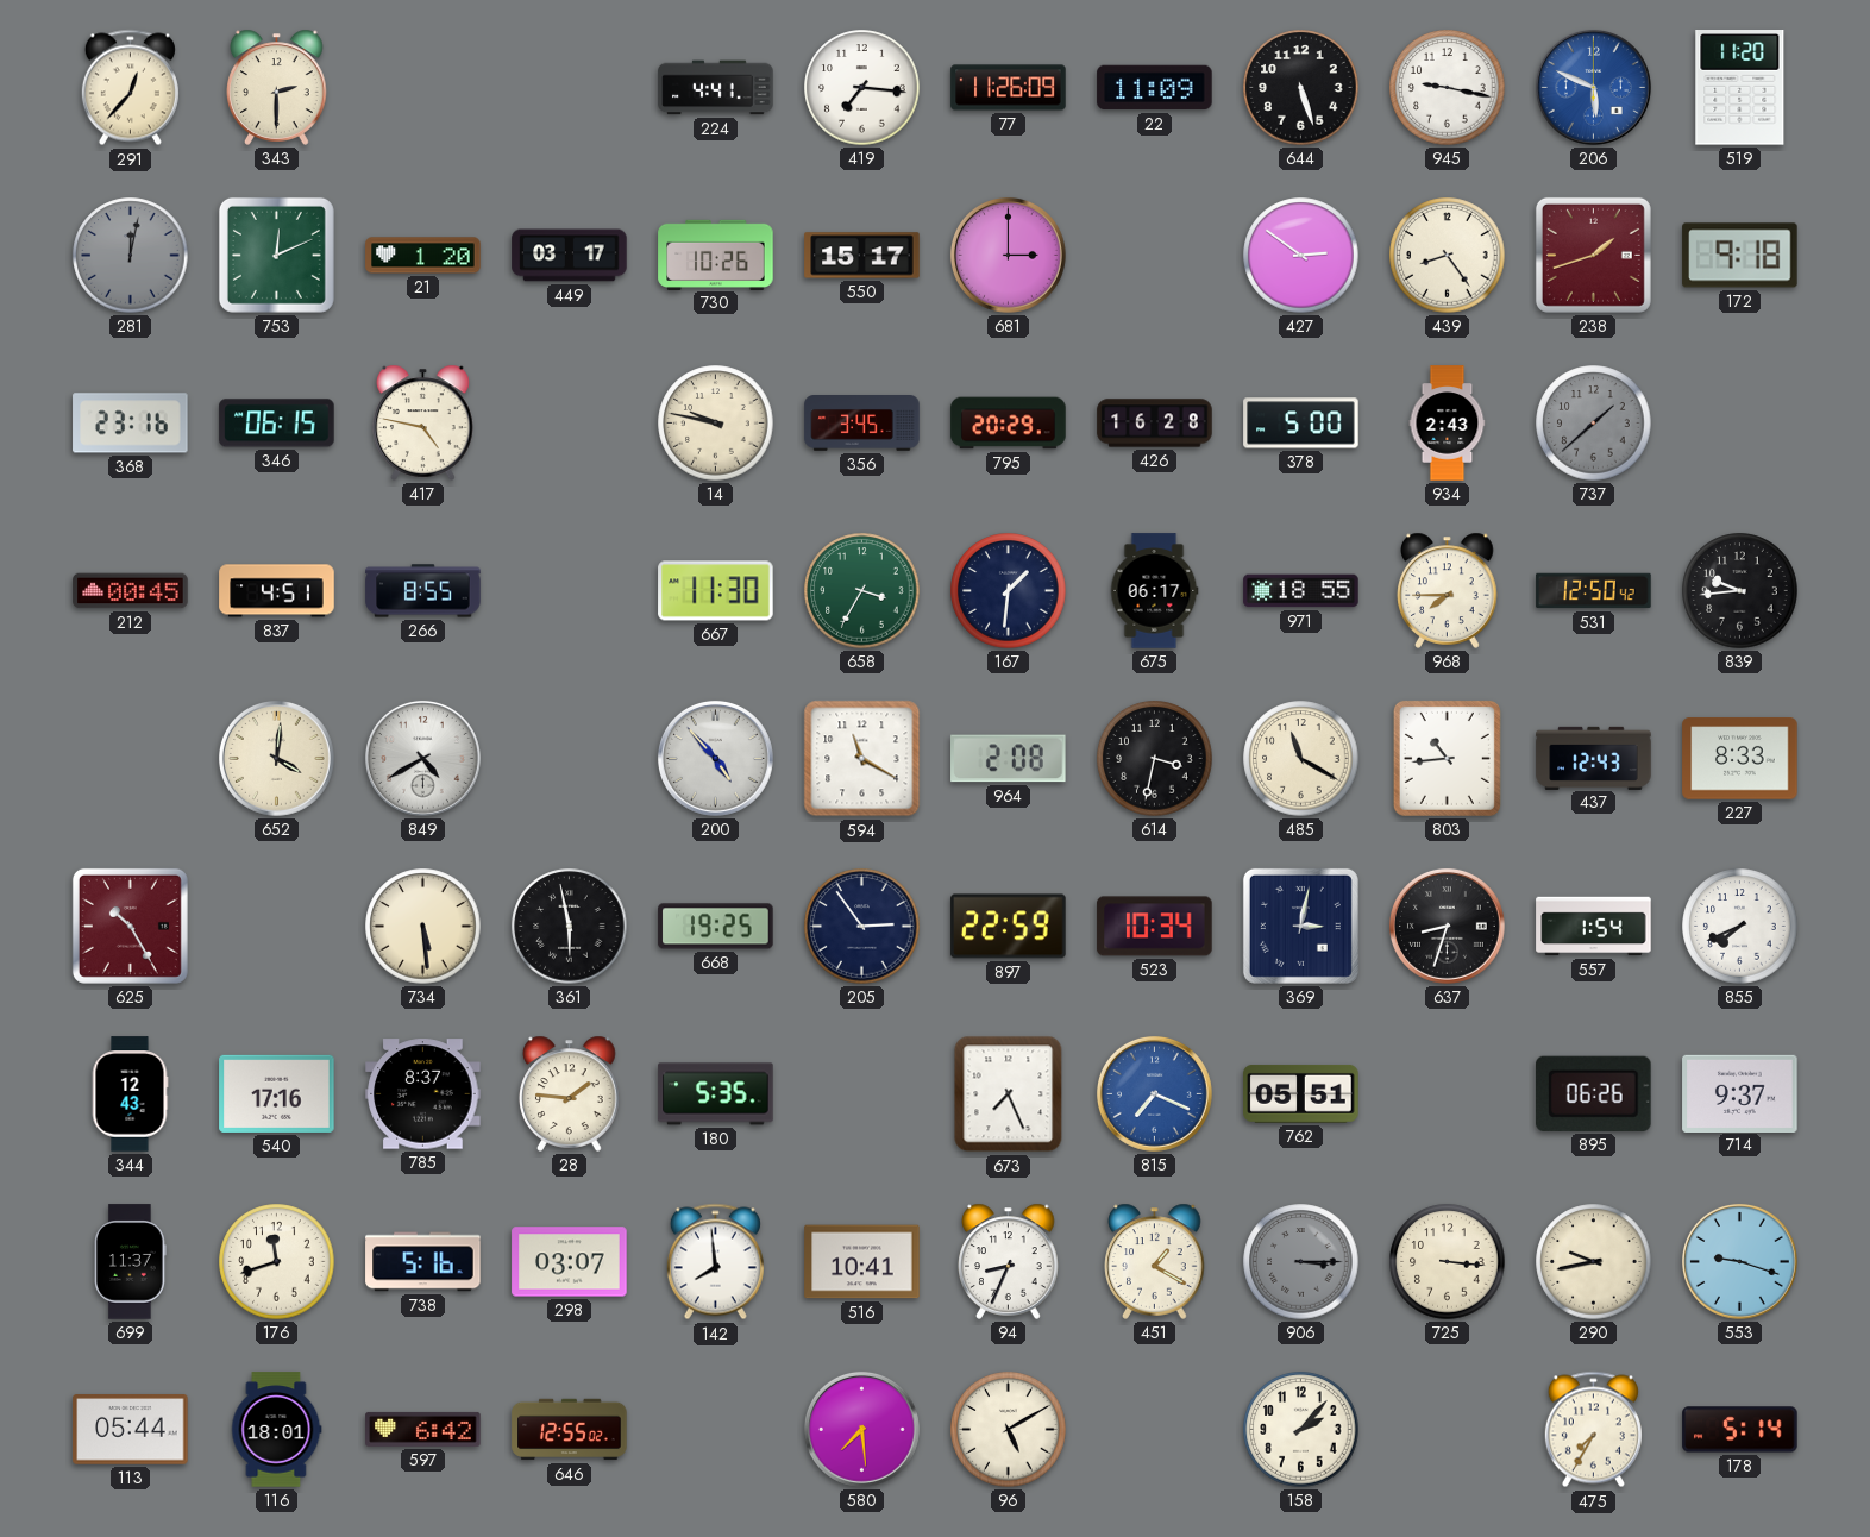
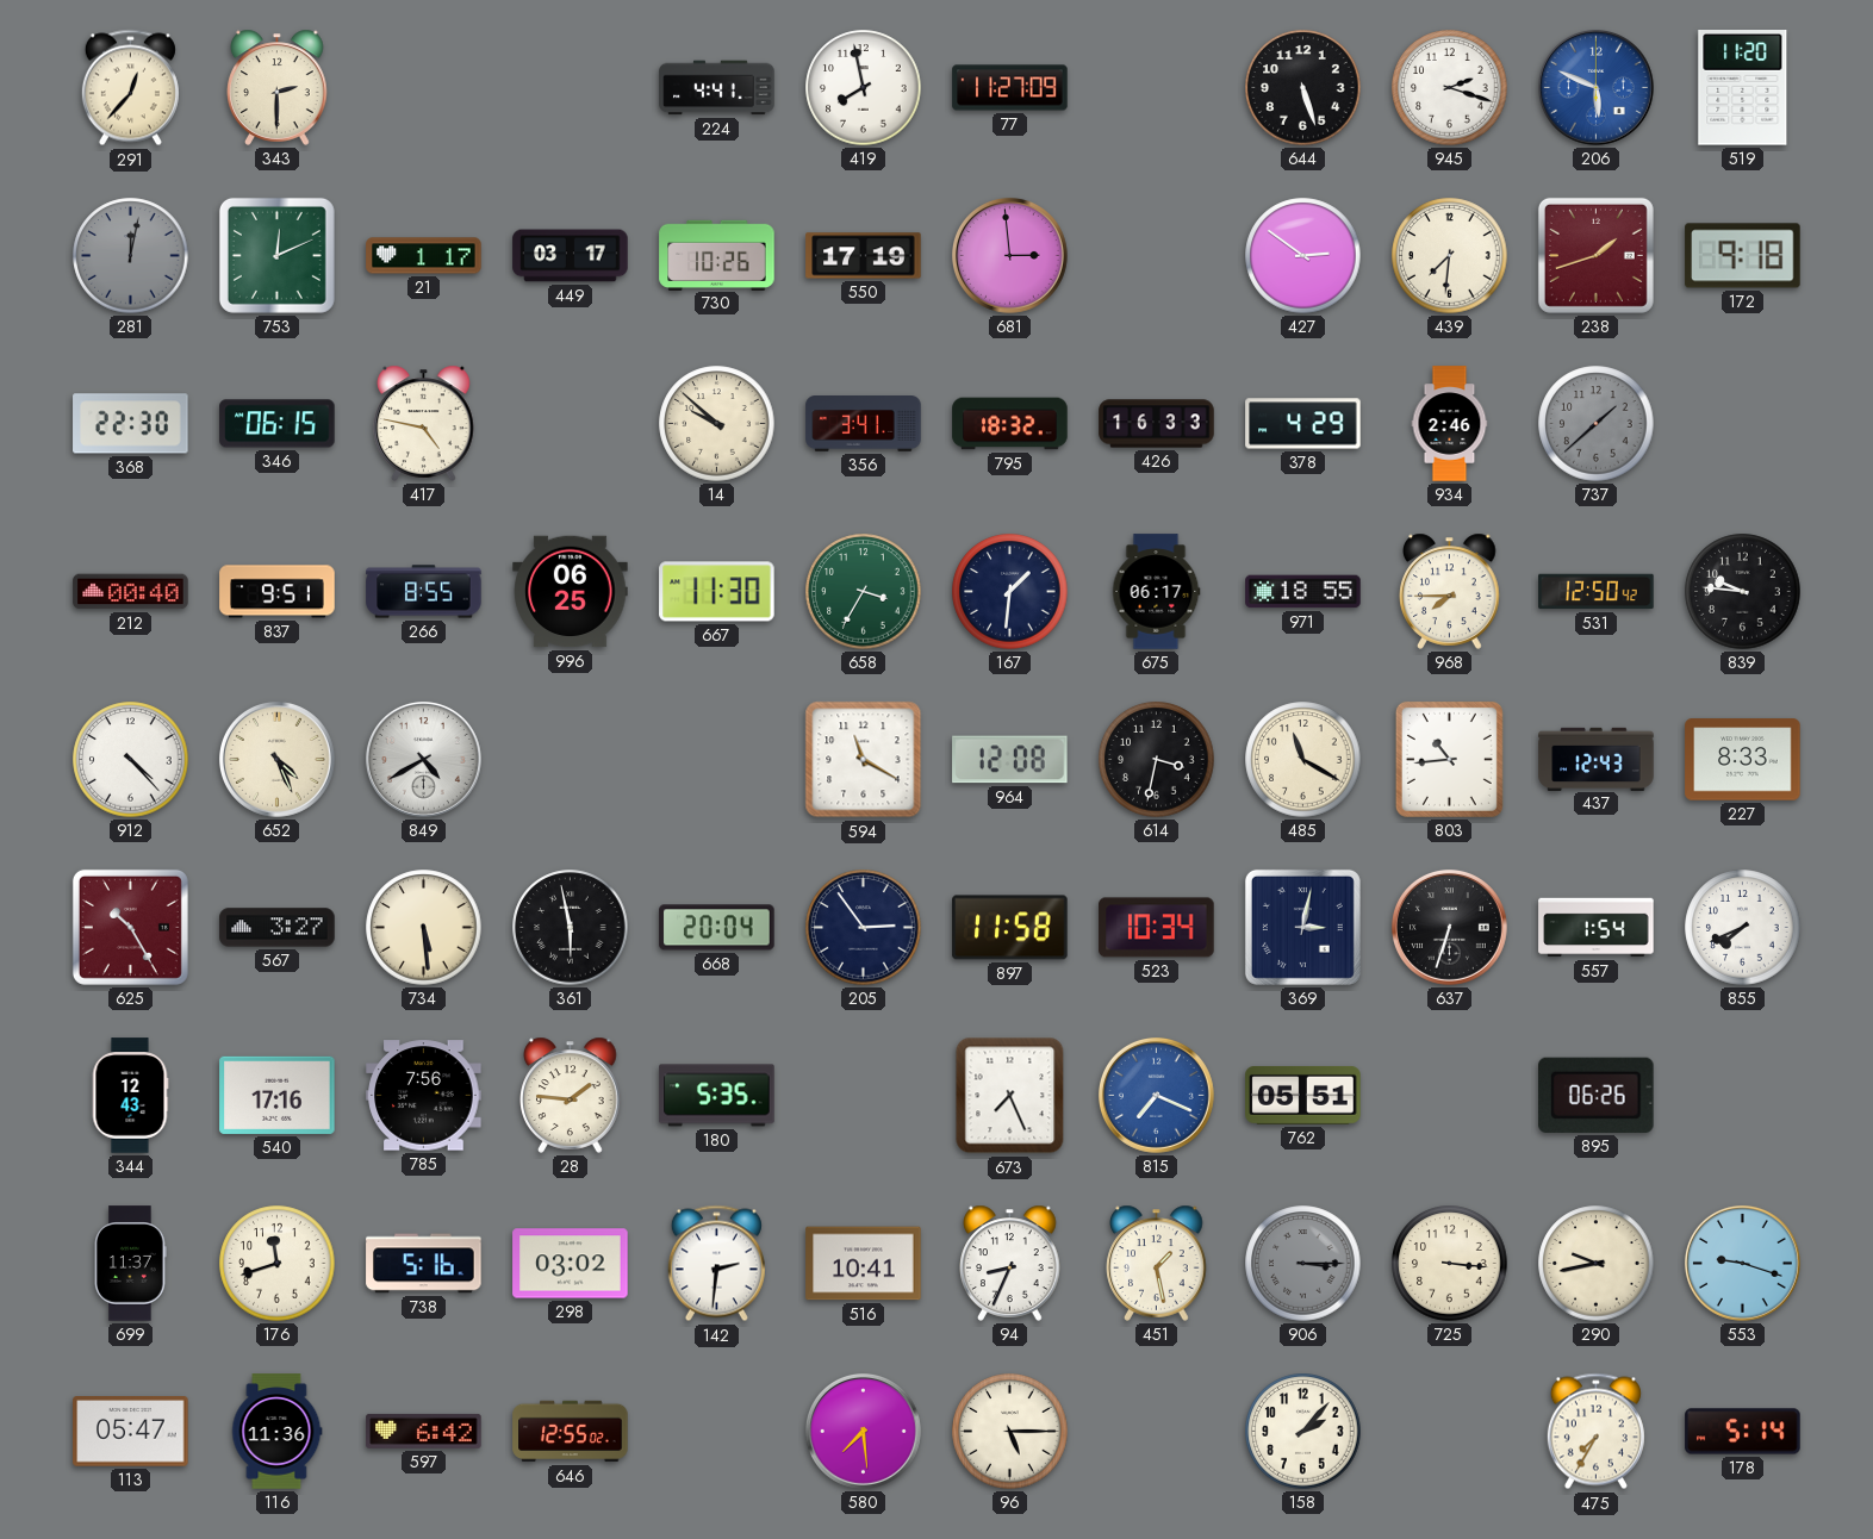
419: 7:16 -> 7:58
77: 11:26 -> 11:27
22: 11:09 -> none
945: 9:17 -> 2:18
21: 1:20 -> 1:17
550: 15:17 -> 17:19
681: 3:00 -> 2:59
439: 8:24 -> 7:31
368: 23:16 -> 22:30
14: 9:47 -> 9:52
356: 3:45 -> 3:41
795: 20:29 -> 18:32
426: 16:28 -> 16:33
378: 5:00 -> 4:29
934: 2:43 -> 2:46
212: 00:45 -> 00:40
837: 4:51 -> 9:51
996: none -> 06:25
839: 9:44 -> 9:46
912: none -> 4:23
652: 4:01 -> 4:26
200: 4:53 -> none
964: 2:08 -> 12:08
567: none -> 3:27
668: 19:25 -> 20:04
897: 22:59 -> 11:58
637: 8:33 -> 6:33
785: 8:37 -> 7:56
714: 9:37 -> none
298: 03:07 -> 03:02
142: 7:59 -> 2:31
451: 1:20 -> 1:28
113: 05:44 -> 05:47
116: 18:01 -> 11:36
96: 5:10 -> 5:15
